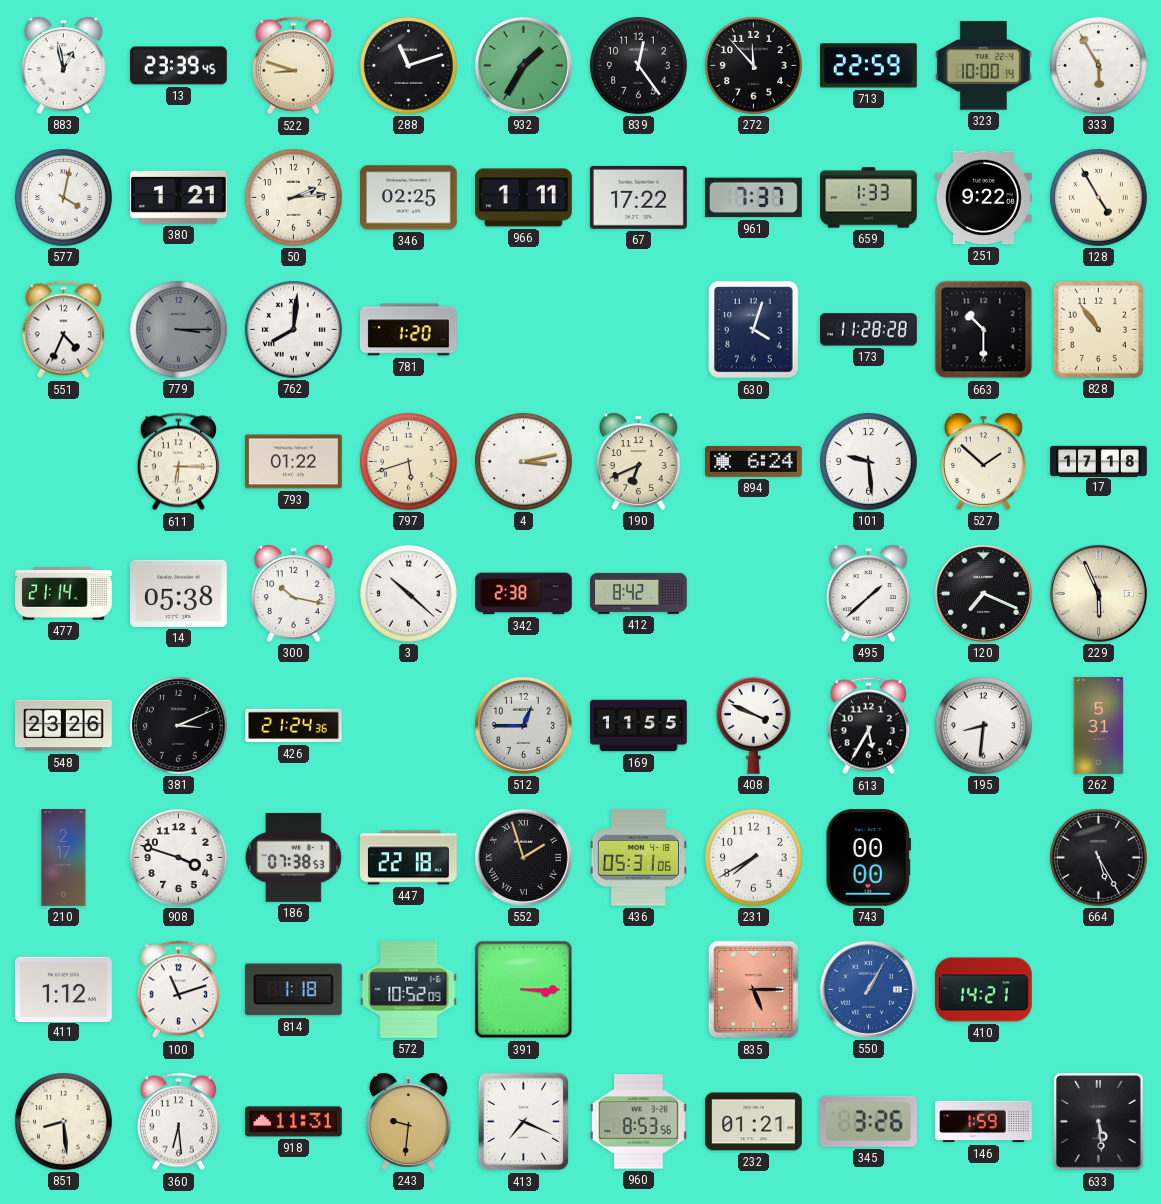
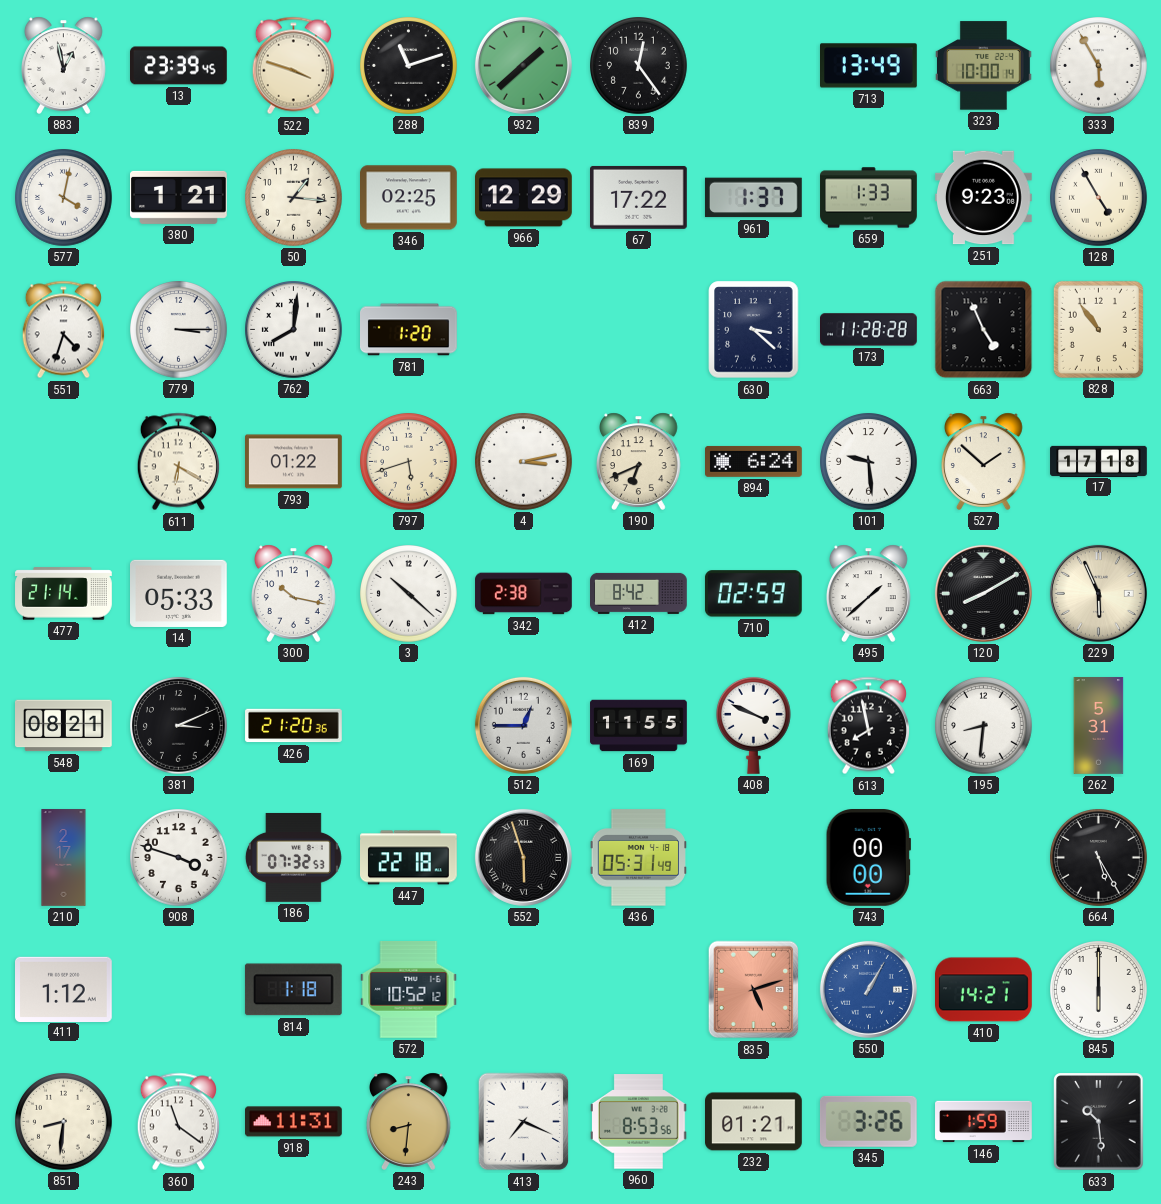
522: 8:48 -> 3:48
932: 1:35 -> 1:38
272: 11:53 -> none
713: 22:59 -> 13:49
50: 2:14 -> 1:16
966: 1:11 -> 12:29
961: 7:37 -> 1:37
251: 9:22 -> 9:23
551: 4:34 -> 4:33
779 dial: grey -> white
630: 4:03 -> 3:22
663: 10:30 -> 4:56
611: 6:15 -> 6:20
14: 05:38 -> 05:33
710: none -> 02:59
120: 7:19 -> 8:10
548: 23:26 -> 08:21
426: 21:24 -> 21:20
613: 5:35 -> 7:58
186: 07:38 -> 07:32
552: 1:57 -> 5:57
436: 05:31:06 -> 05:31:49
231: 7:40 -> none
100: 11:12 -> none
572: 10:52:09 -> 10:52:12
391: 3:15 -> none
835: 5:15 -> 5:12
845: none -> 6:00
851: 8:29 -> 8:31
360: 6:29 -> 11:21
243: 9:31 -> 8:31
633: 5:29 -> 10:29
